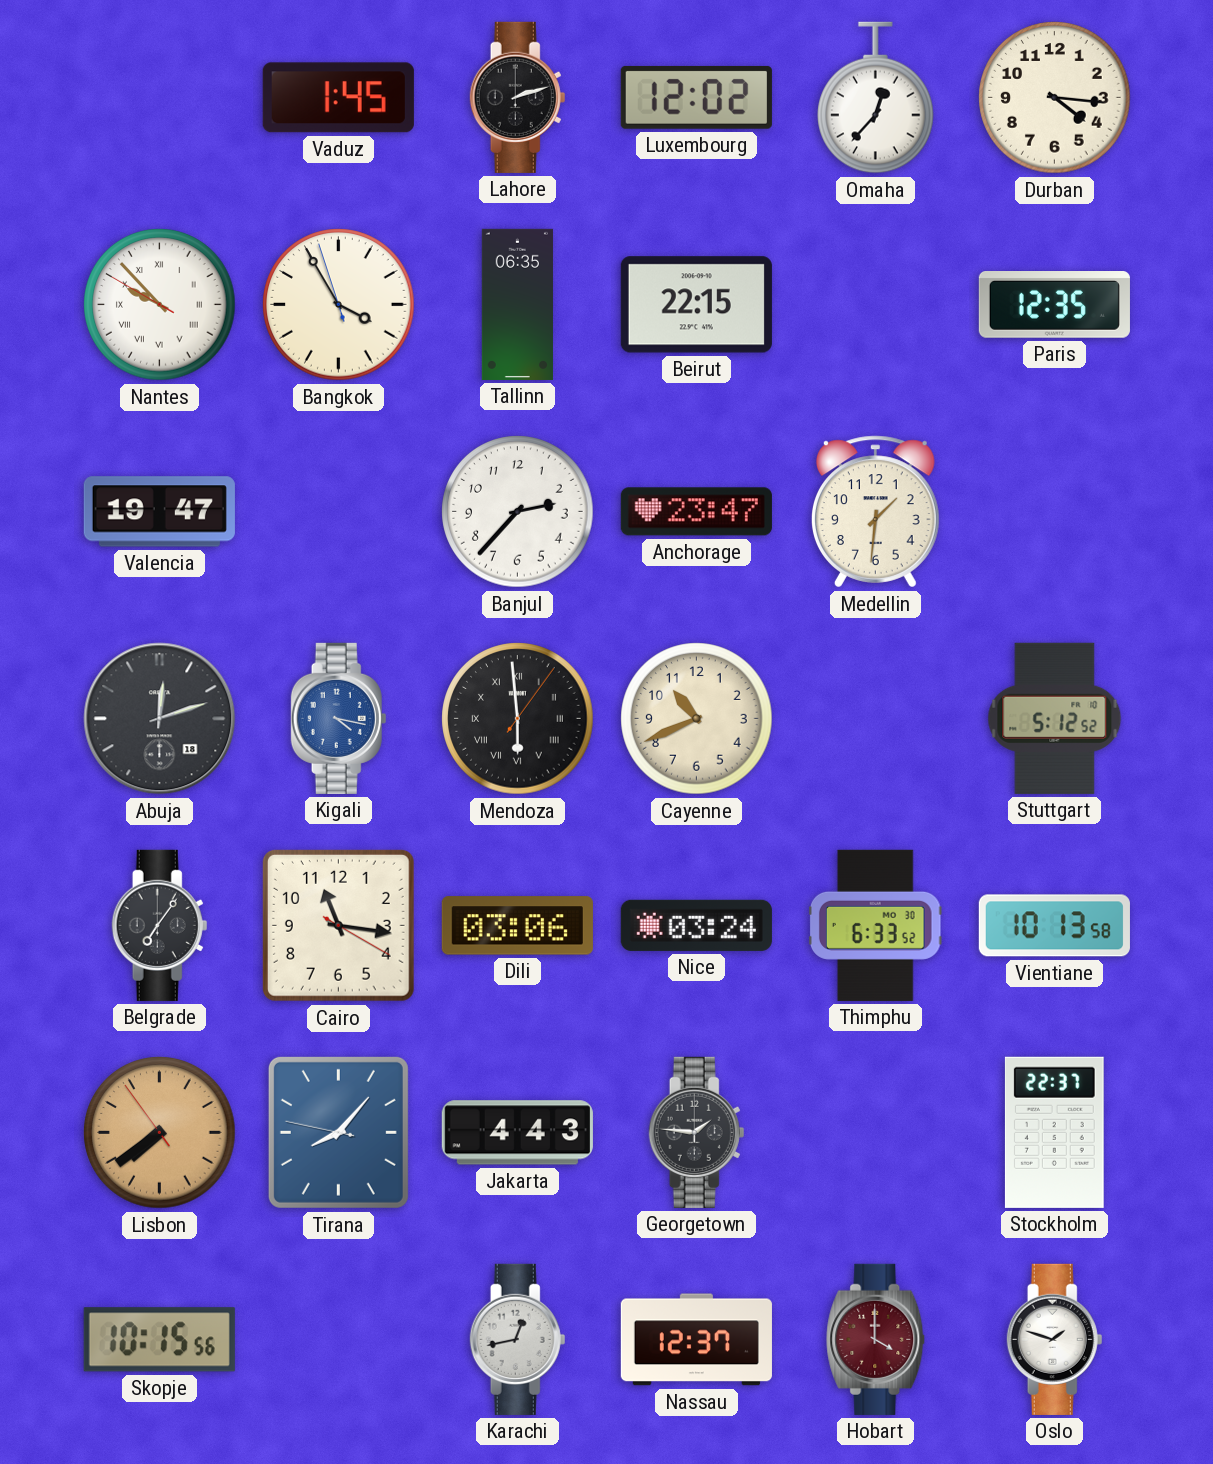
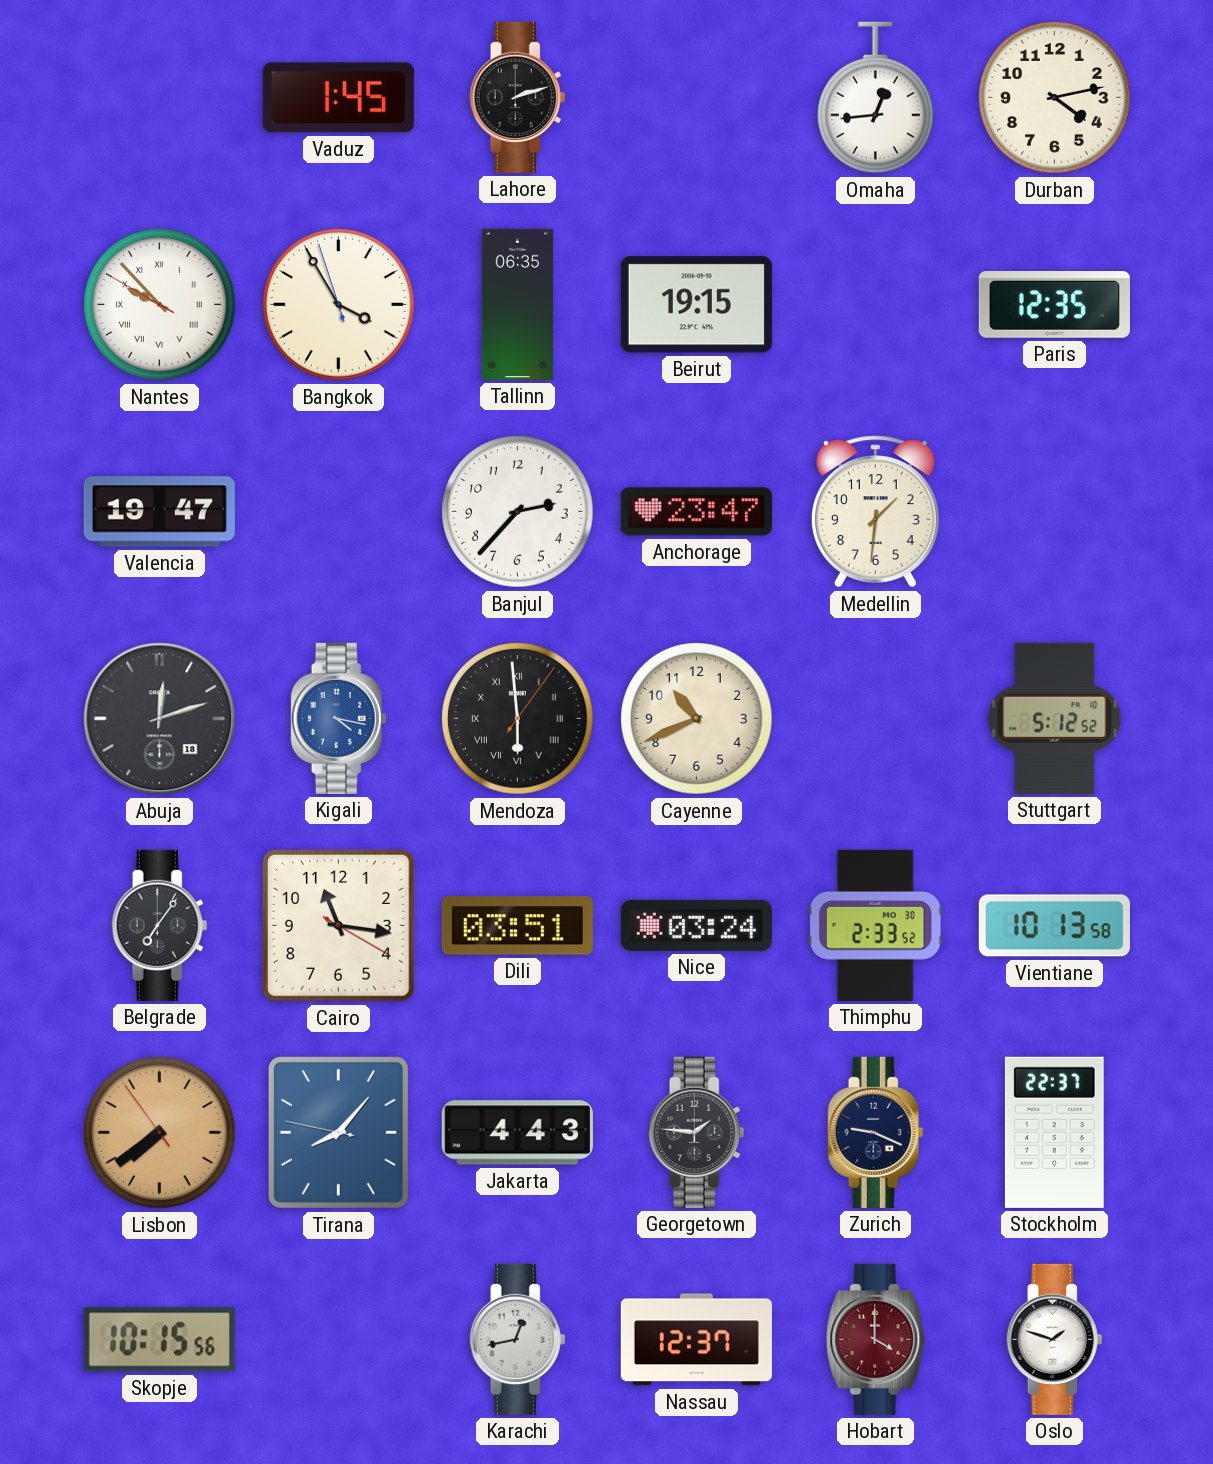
Luxembourg: 12:02 -> none
Omaha: 12:37 -> 12:44
Durban: 4:16 -> 4:13
Beirut: 22:15 -> 19:15
Dili: 03:06 -> 03:51
Thimphu: 6:33 -> 2:33
Zurich: none -> 9:19
